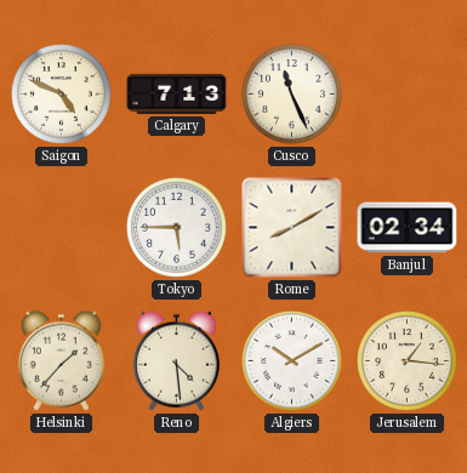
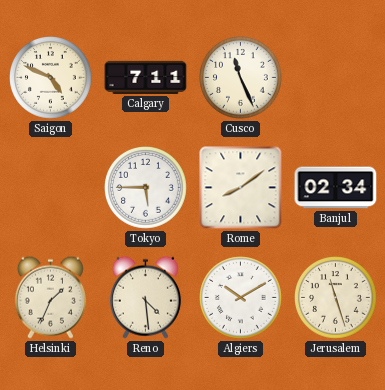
Calgary: 7:13 -> 7:11
Rome: 8:10 -> 8:09
Helsinki: 1:37 -> 1:34
Jerusalem: 1:16 -> 11:27
